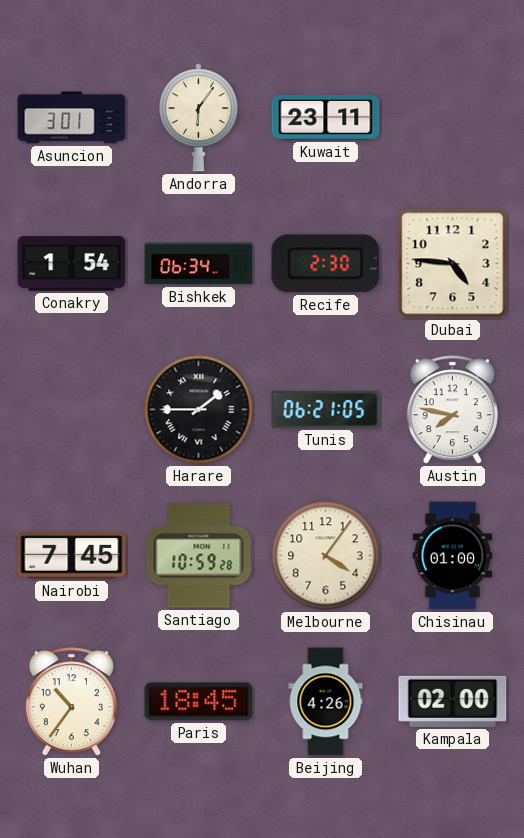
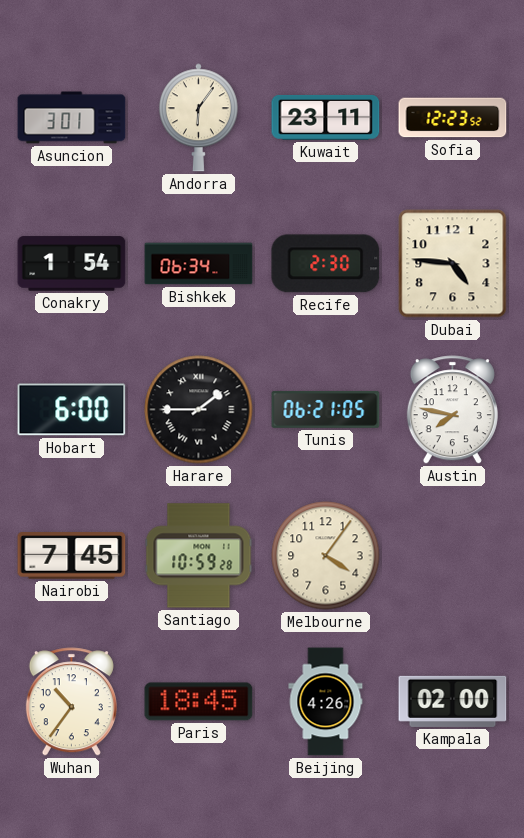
Sofia: none -> 12:23
Hobart: none -> 6:00
Chisinau: 01:00 -> none
